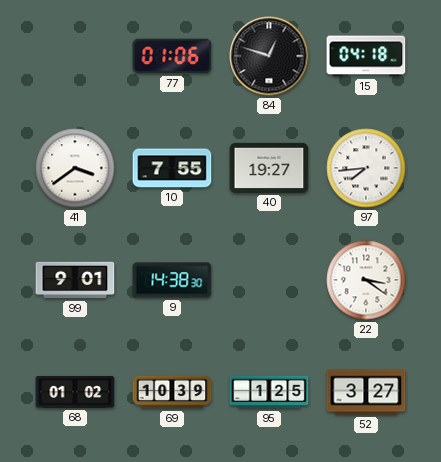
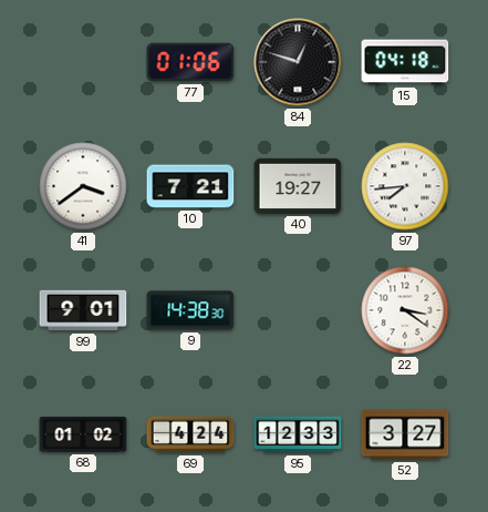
10: 7:55 -> 7:21
69: 10:39 -> 4:24
95: 1:25 -> 12:33
